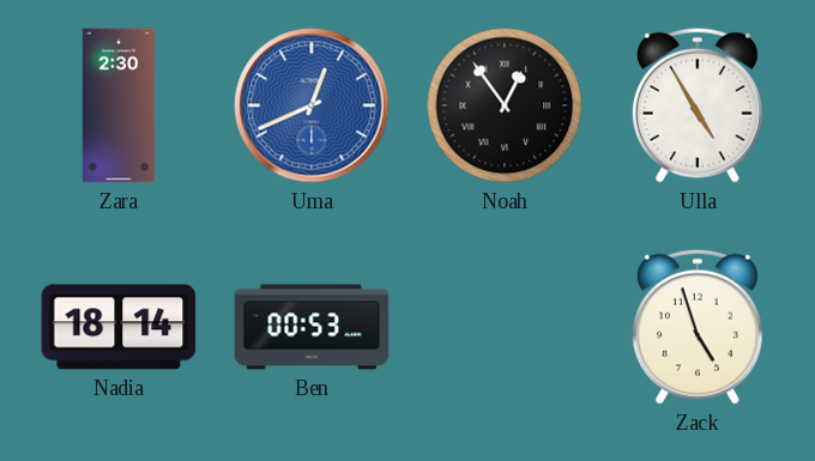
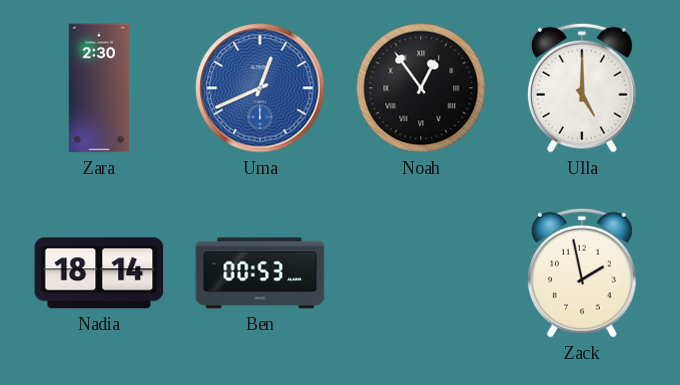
Ulla: 4:55 -> 5:00
Zack: 4:57 -> 1:58
